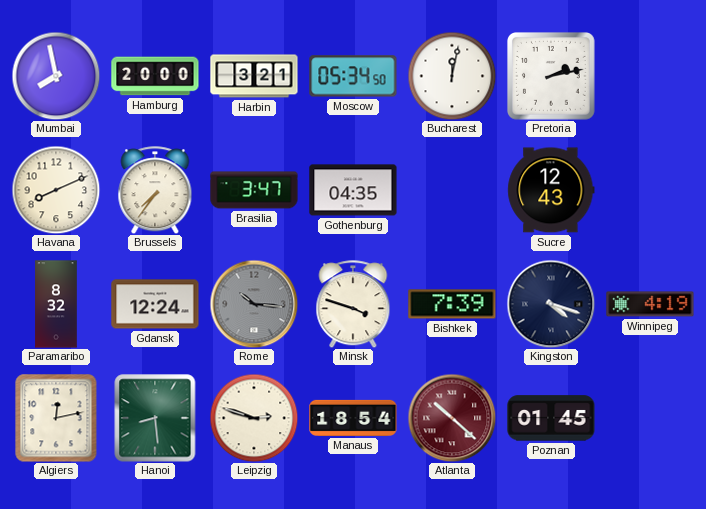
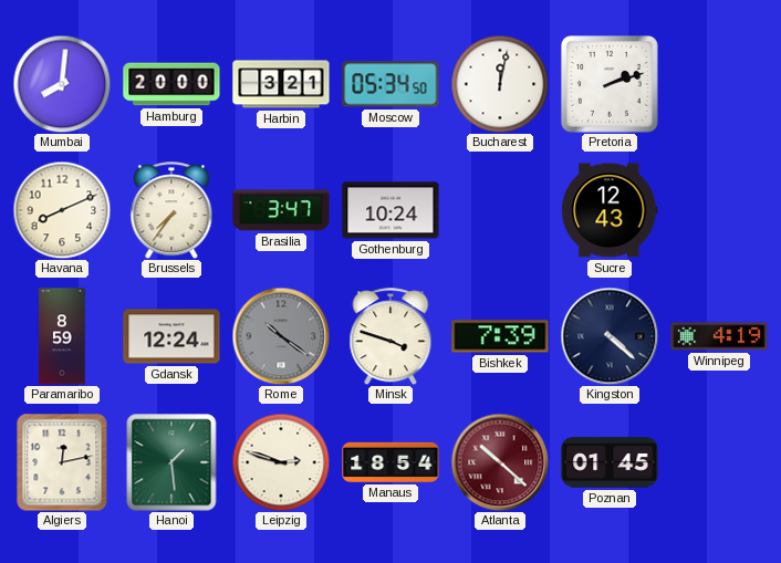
Mumbai: 7:58 -> 8:01
Pretoria: 2:13 -> 2:12
Gothenburg: 04:35 -> 10:24
Paramaribo: 8:32 -> 8:59
Rome: 10:16 -> 10:21
Kingston: 4:18 -> 4:22
Hanoi: 8:29 -> 1:29
